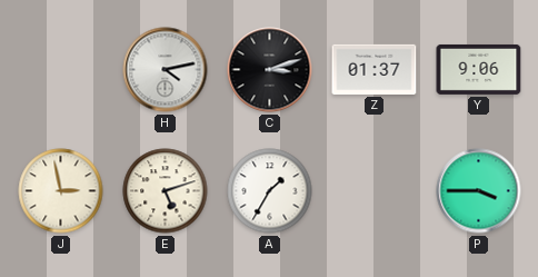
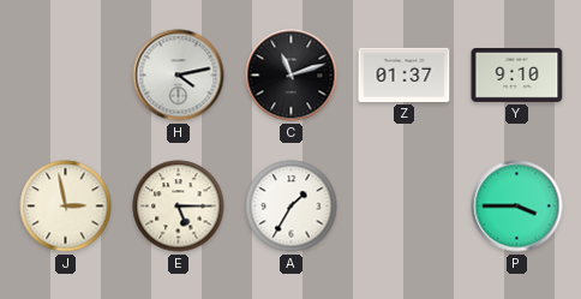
C: 3:12 -> 11:12
Y: 9:06 -> 9:10
E: 5:12 -> 5:15
